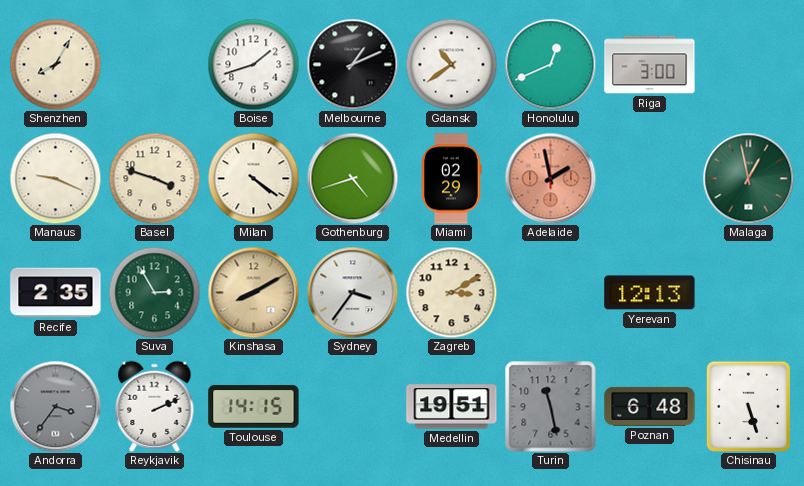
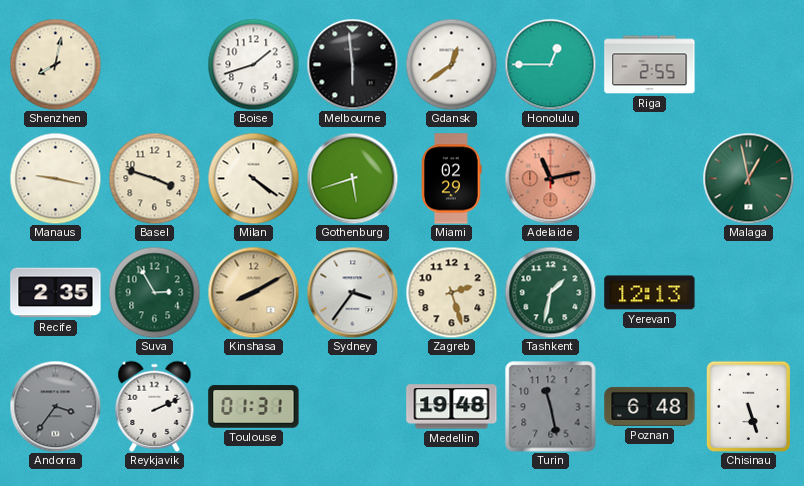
Shenzhen: 8:05 -> 8:02
Melbourne: 1:11 -> 5:59
Gdansk: 10:39 -> 12:39
Honolulu: 12:41 -> 12:45
Riga: 3:00 -> 2:55
Manaus: 9:19 -> 9:17
Gothenburg: 4:42 -> 5:42
Adelaide: 1:58 -> 11:13
Zagreb: 3:10 -> 2:27
Tashkent: none -> 1:32
Toulouse: 14:15 -> 01:31
Medellin: 19:51 -> 19:48
